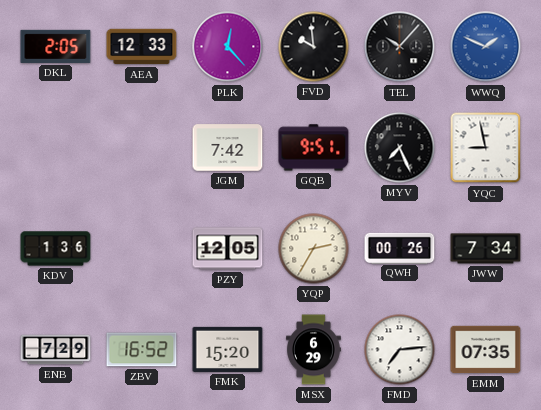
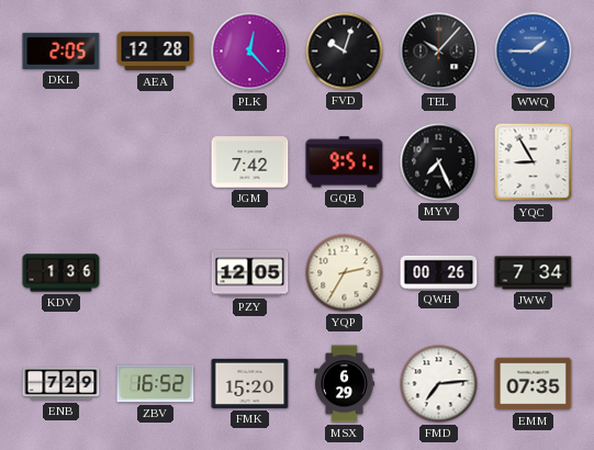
AEA: 12:33 -> 12:28
FVD: 9:59 -> 10:03
WWQ: 1:49 -> 1:45
YQC: 8:58 -> 8:55
